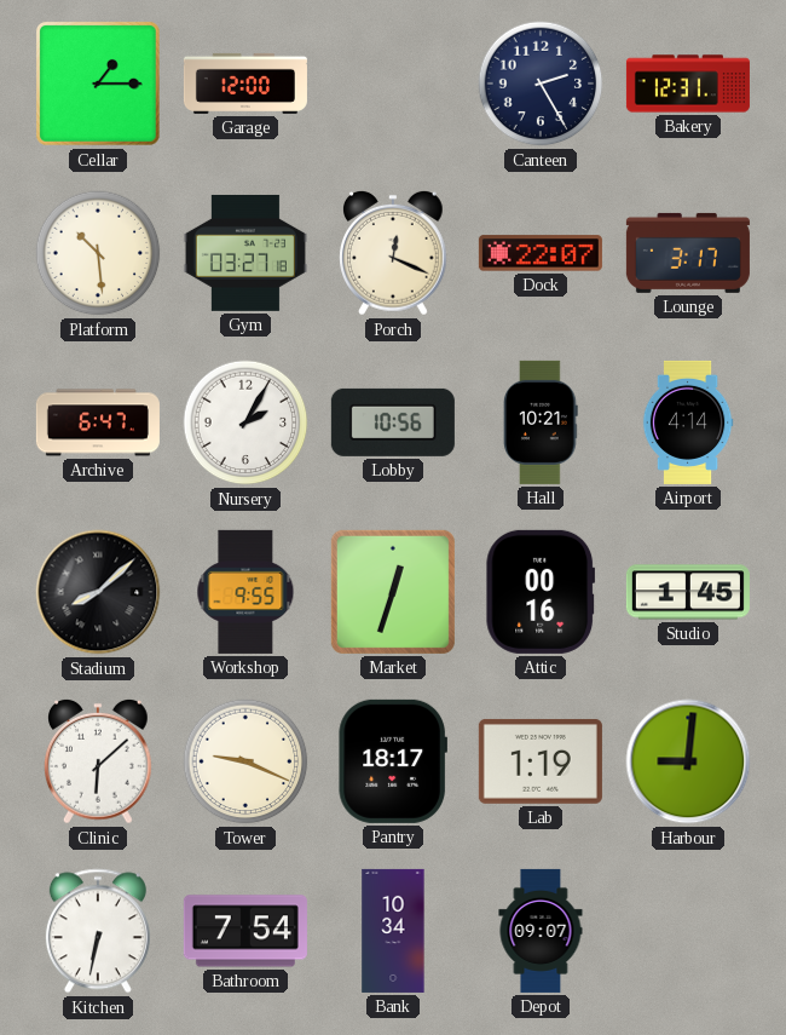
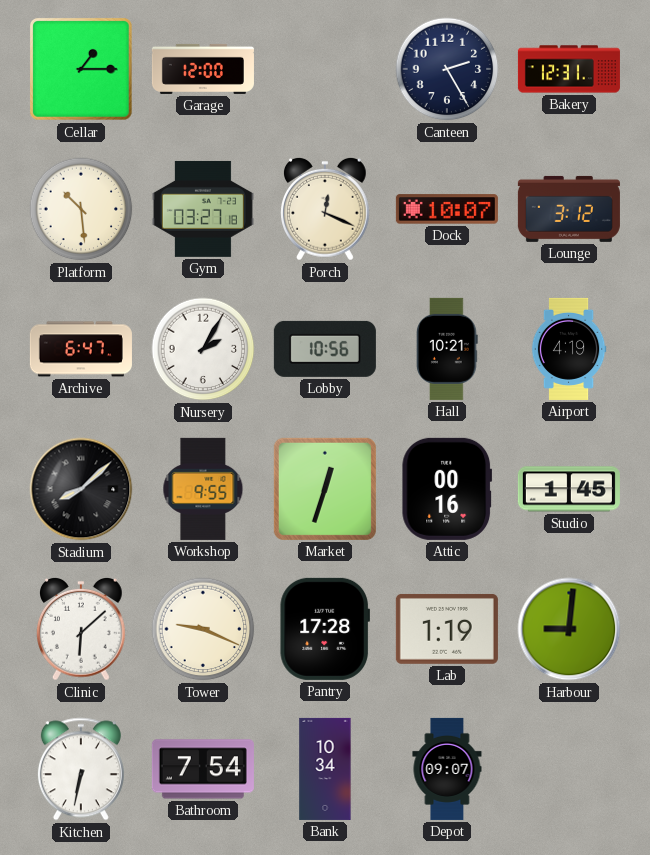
Dock: 22:07 -> 10:07
Lounge: 3:17 -> 3:12
Airport: 4:14 -> 4:19
Pantry: 18:17 -> 17:28
